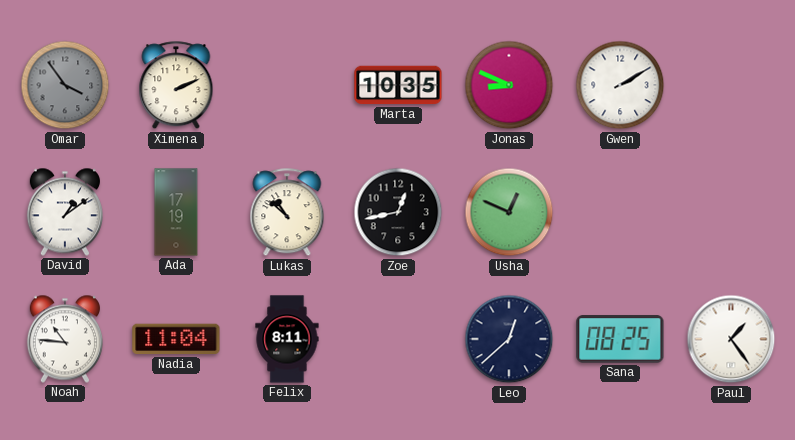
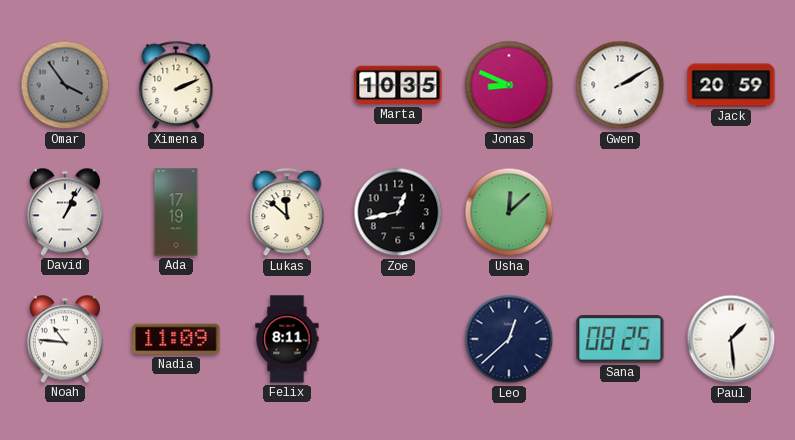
Jack: none -> 20:59
David: 1:09 -> 1:04
Lukas: 10:52 -> 11:52
Usha: 12:49 -> 12:08
Nadia: 11:04 -> 11:09
Paul: 1:24 -> 1:29
